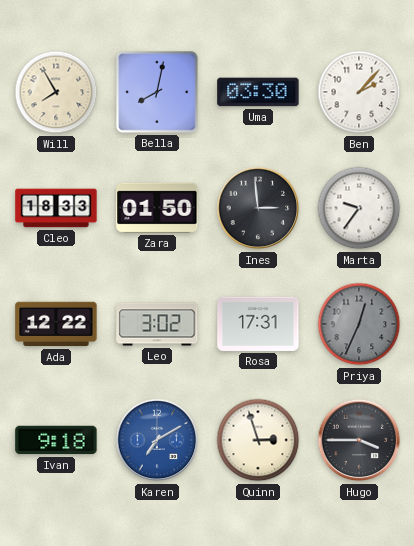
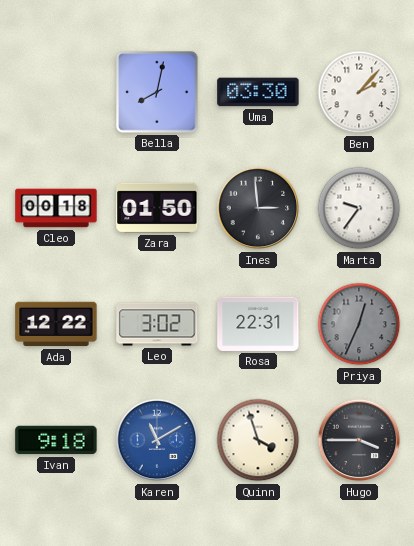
Will: 7:55 -> none
Cleo: 18:33 -> 00:18
Rosa: 17:31 -> 22:31
Karen: 7:10 -> 11:10
Quinn: 2:57 -> 3:57
